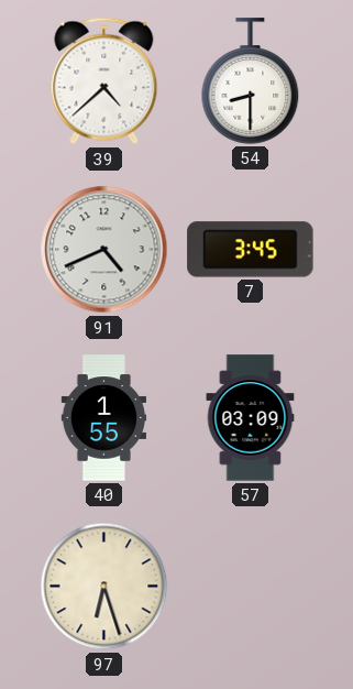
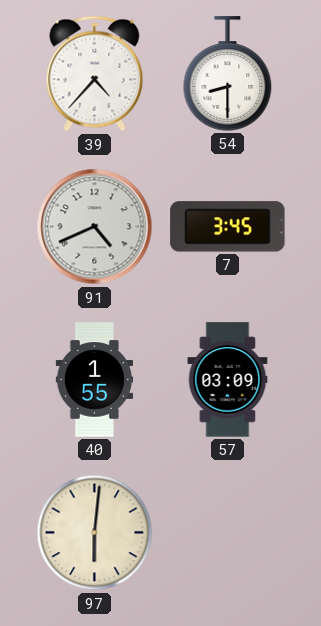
39: 4:38 -> 4:37
97: 6:27 -> 6:01
